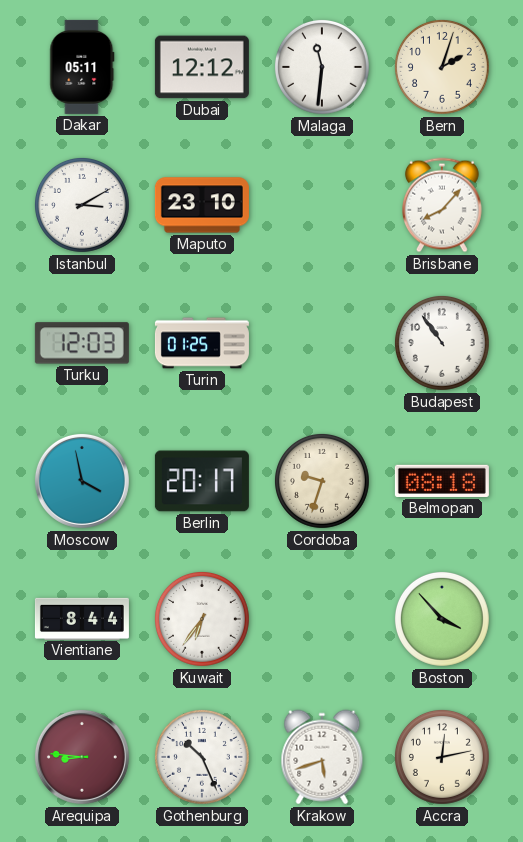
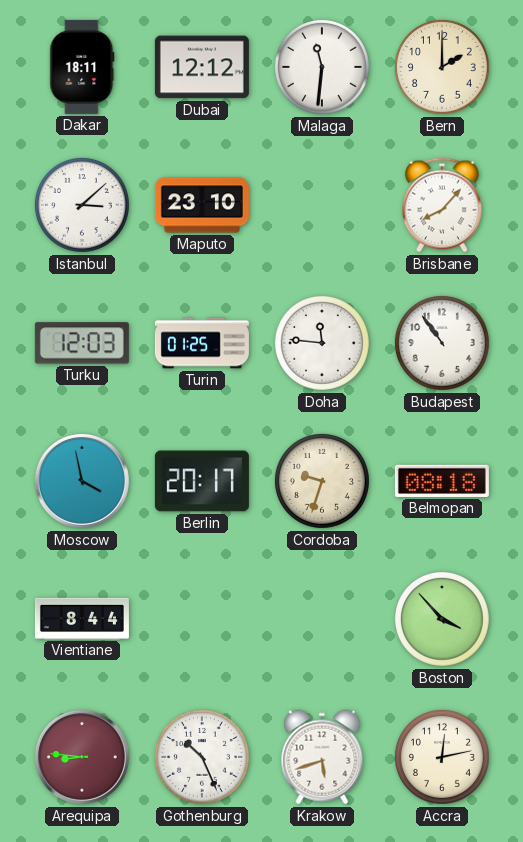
Dakar: 05:11 -> 18:11
Bern: 2:03 -> 2:00
Istanbul: 3:10 -> 3:08
Doha: none -> 11:46
Kuwait: 6:36 -> none
